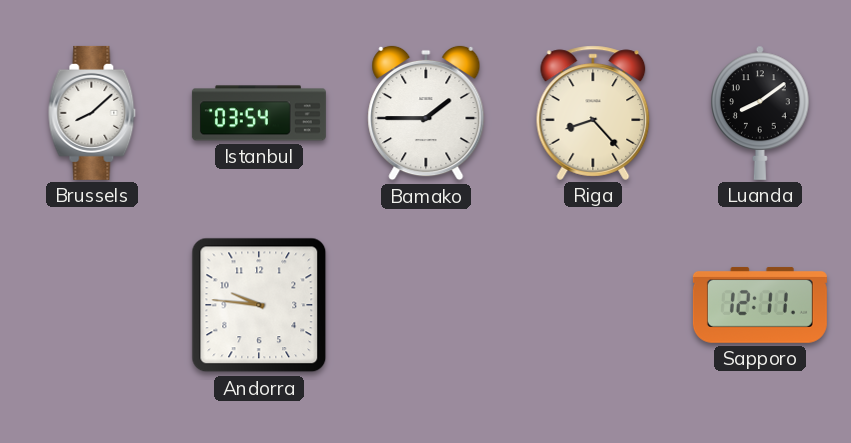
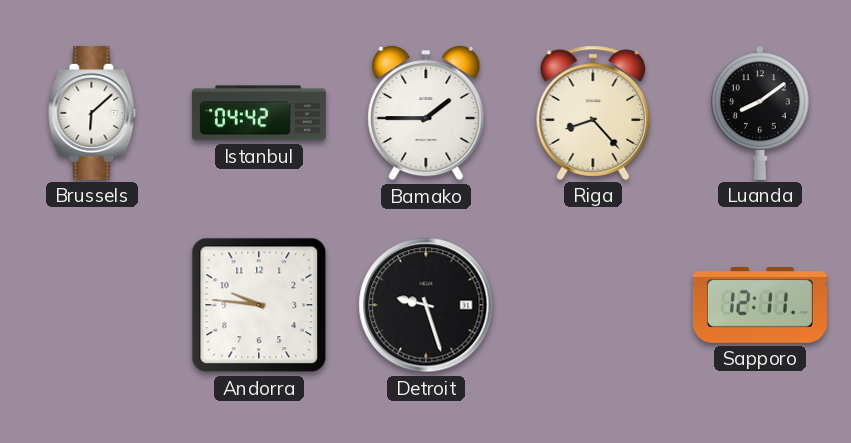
Brussels: 8:08 -> 6:08
Istanbul: 03:54 -> 04:42
Detroit: none -> 9:27
